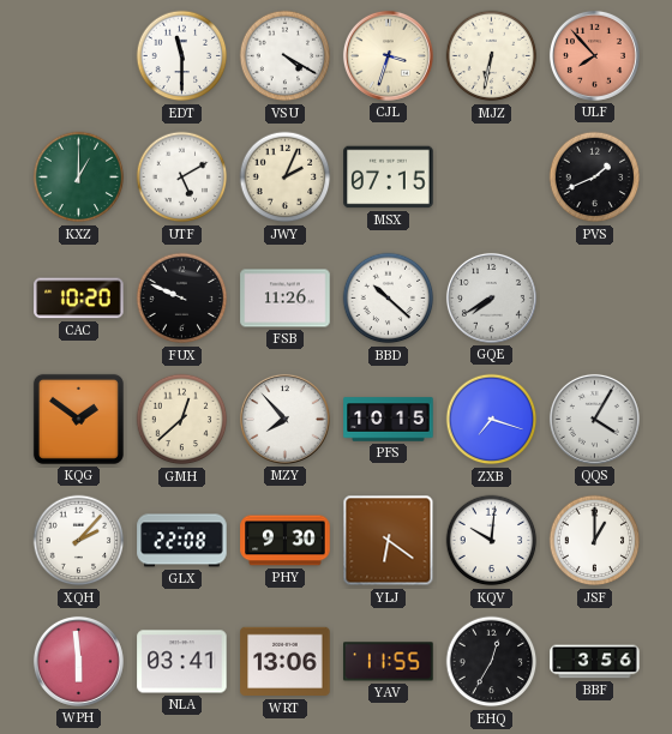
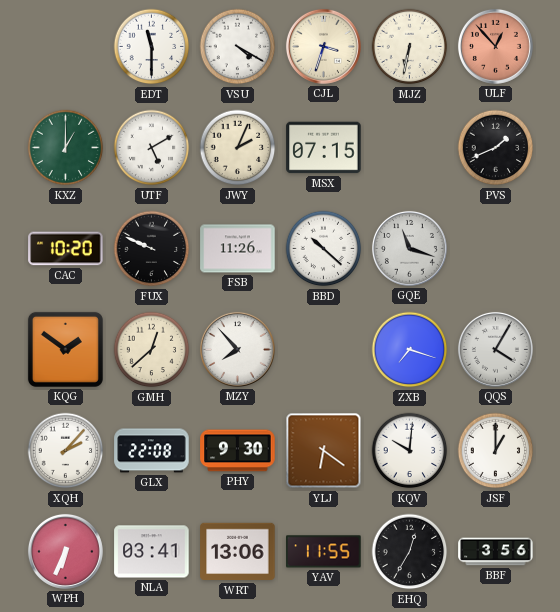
ULF: 7:53 -> 12:53
GQE: 7:40 -> 11:18
PFS: 10:15 -> none
WPH: 5:59 -> 6:34
